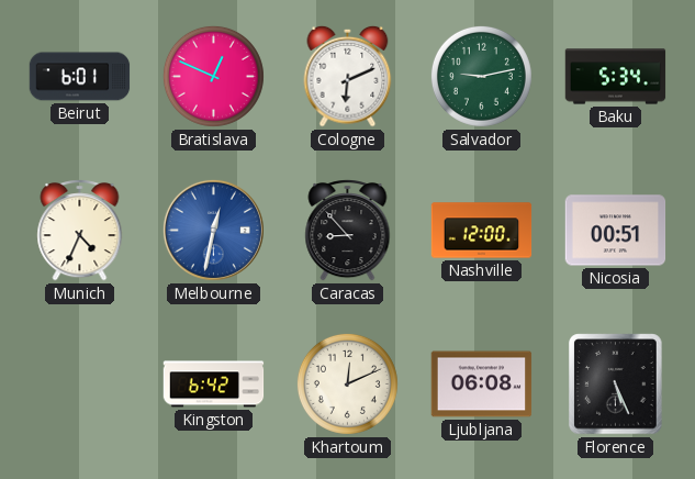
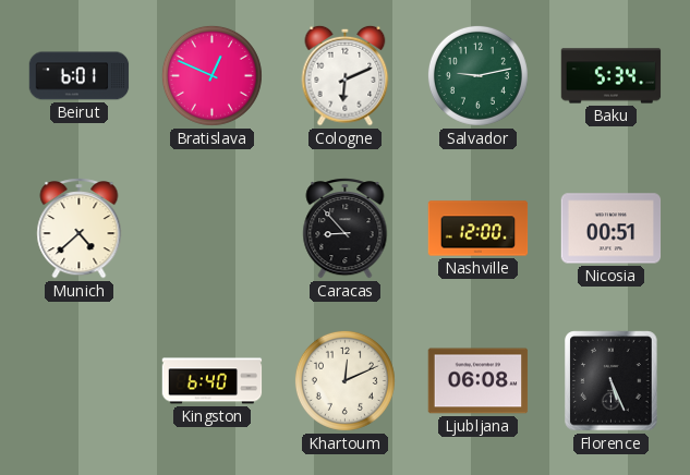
Munich: 4:34 -> 4:38
Melbourne: 12:32 -> none
Kingston: 6:42 -> 6:40
